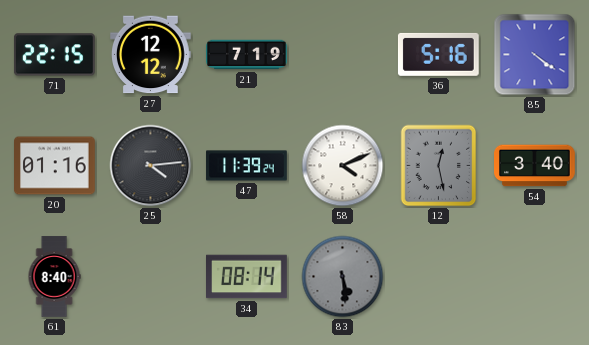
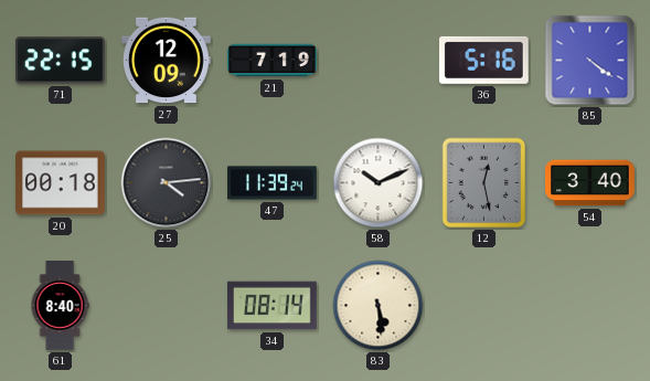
27: 12:12 -> 12:09
20: 01:16 -> 00:18
58: 4:11 -> 10:11
83 dial: grey -> cream
